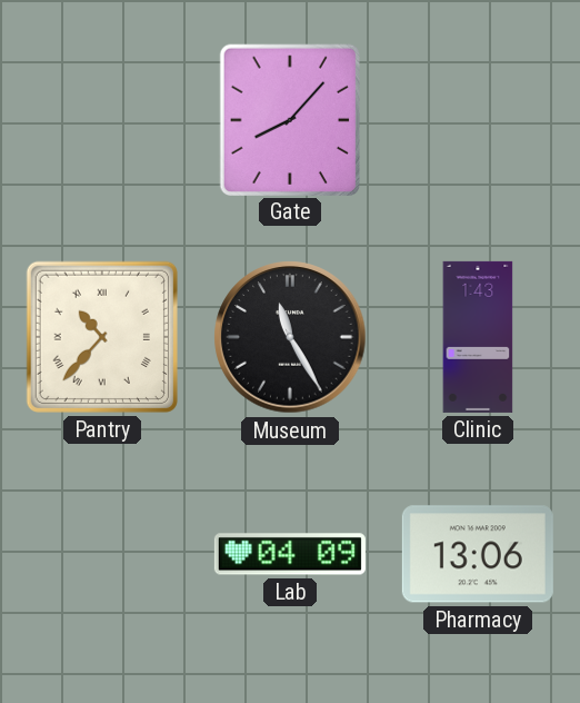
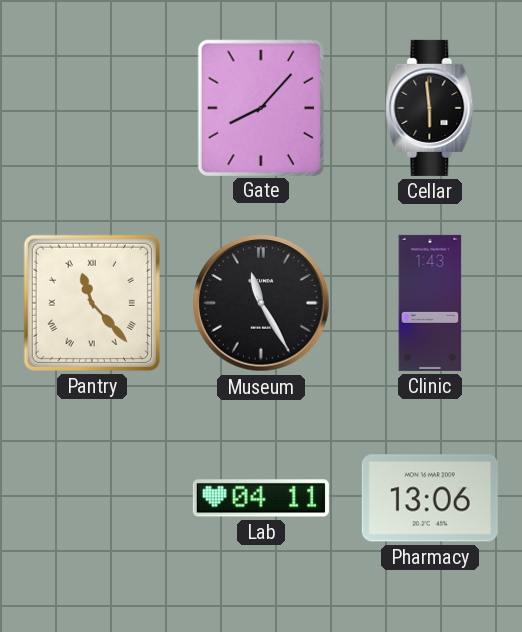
Cellar: none -> 5:59
Pantry: 10:37 -> 11:23
Lab: 04:09 -> 04:11
